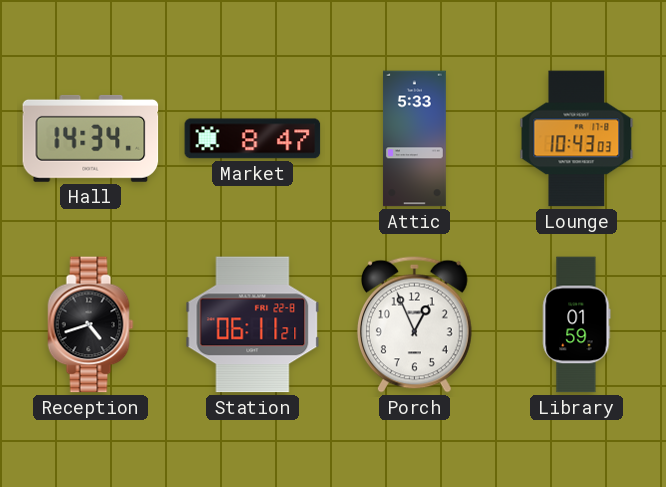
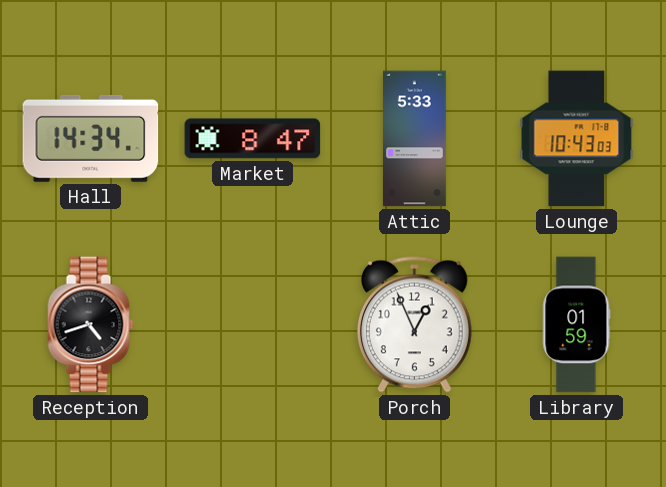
Station: 06:11 -> none
